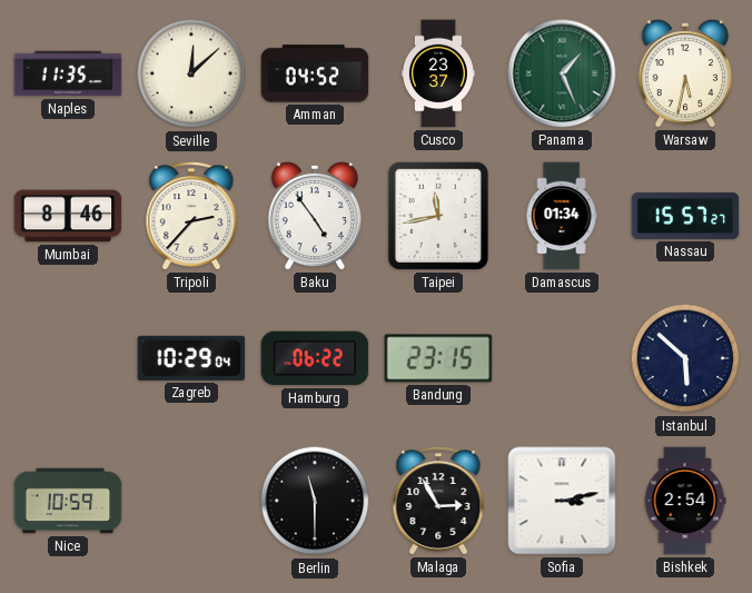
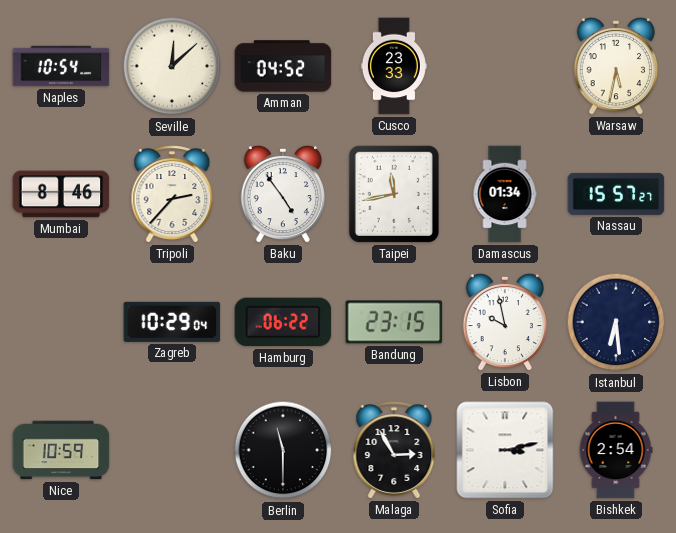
Naples: 11:35 -> 10:54
Cusco: 23:37 -> 23:33
Panama: 1:26 -> none
Lisbon: none -> 9:58
Istanbul: 5:52 -> 6:29
